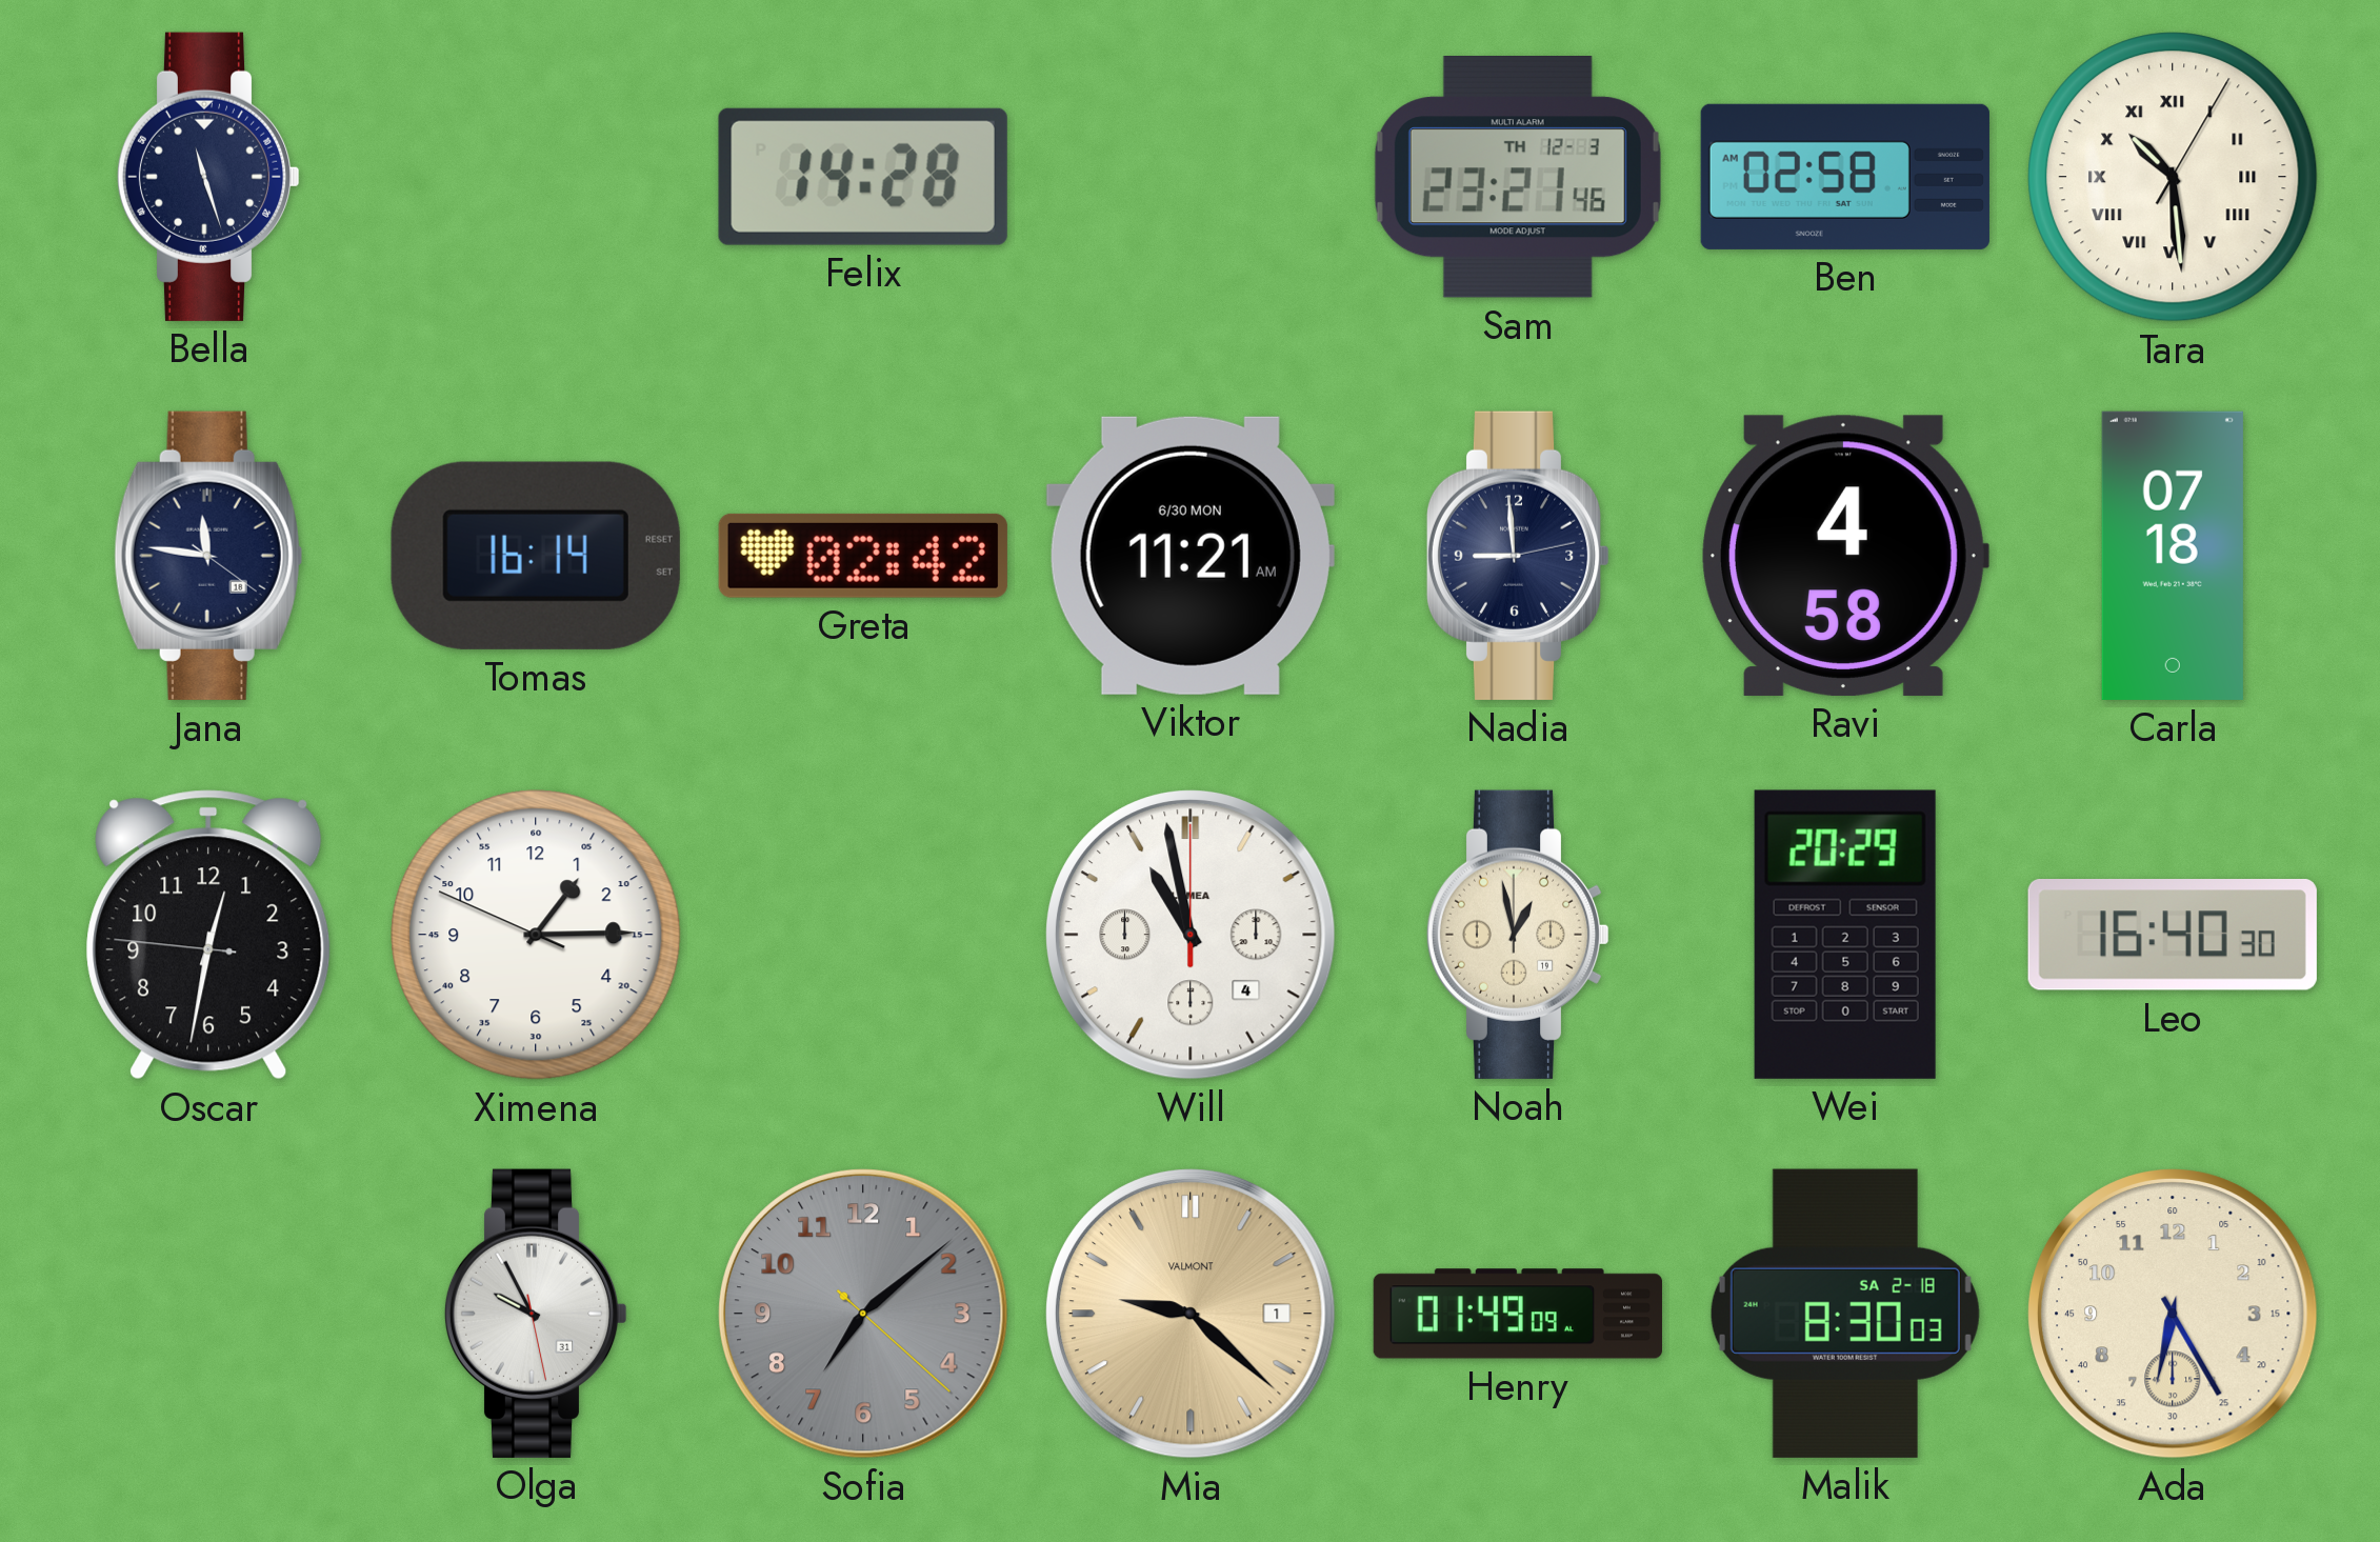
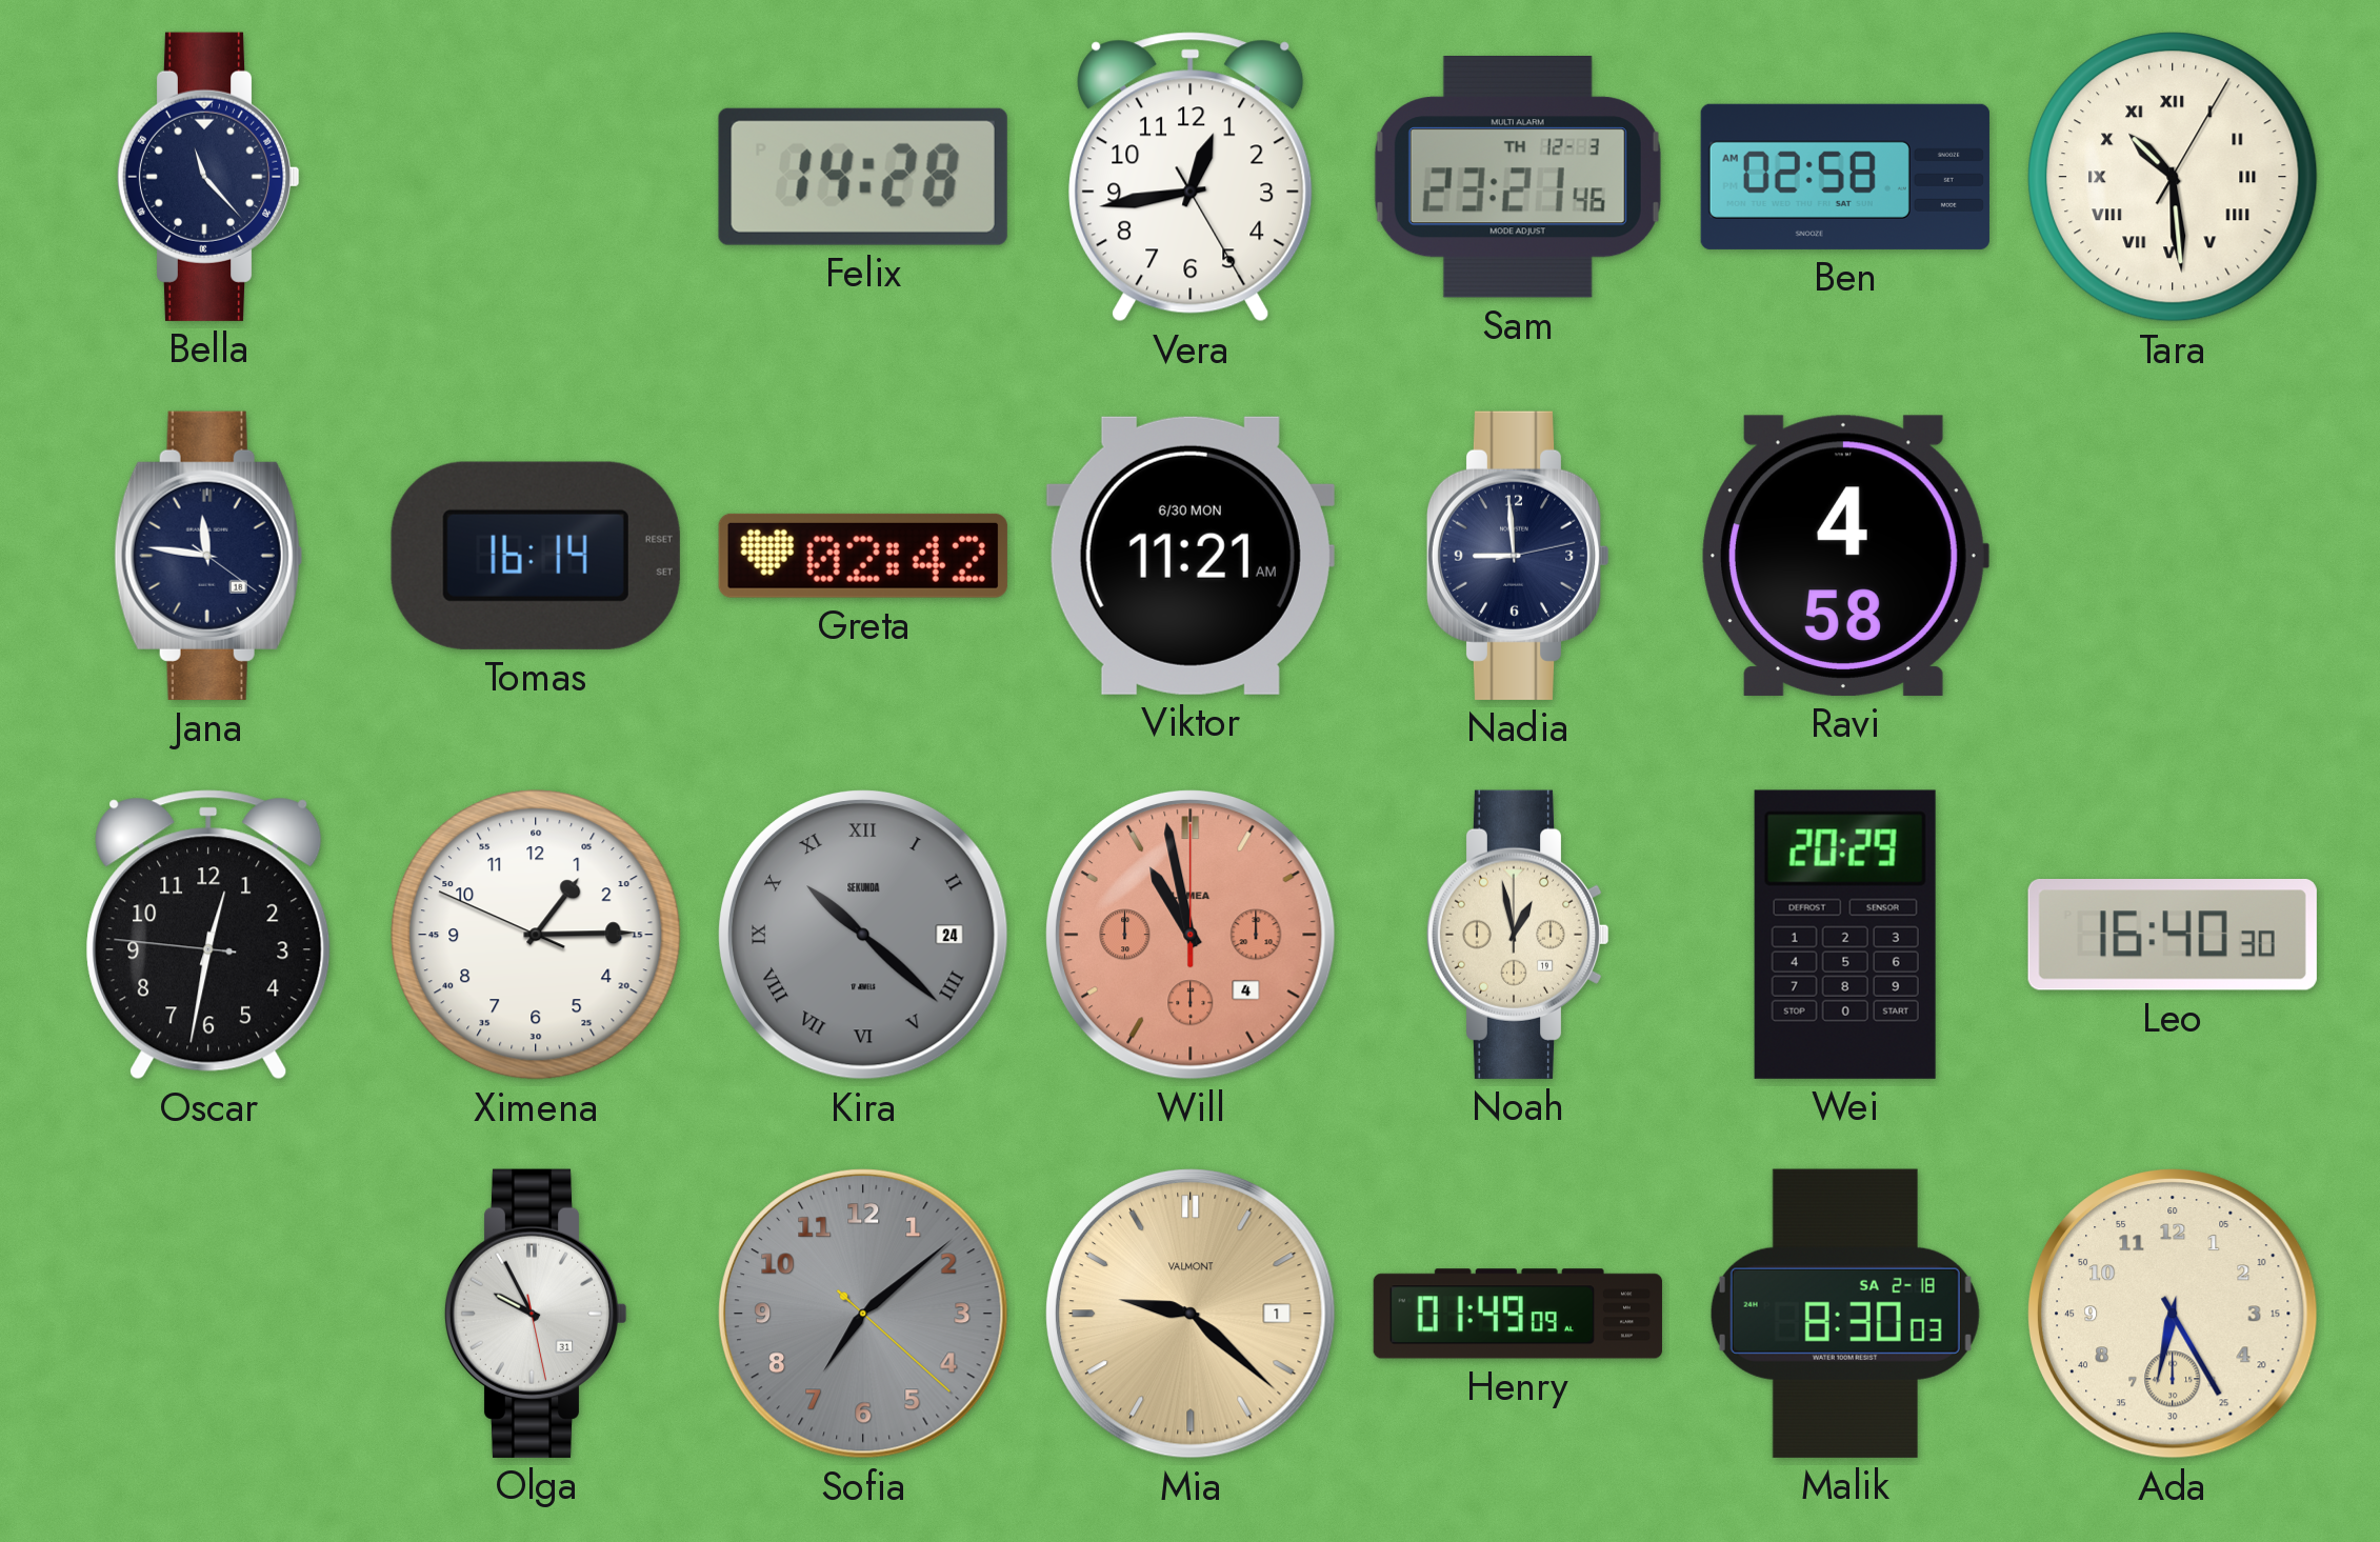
Bella: 11:27 -> 11:23
Vera: none -> 12:43
Carla: 07:18 -> none
Kira: none -> 10:22
Will dial: white -> salmon
